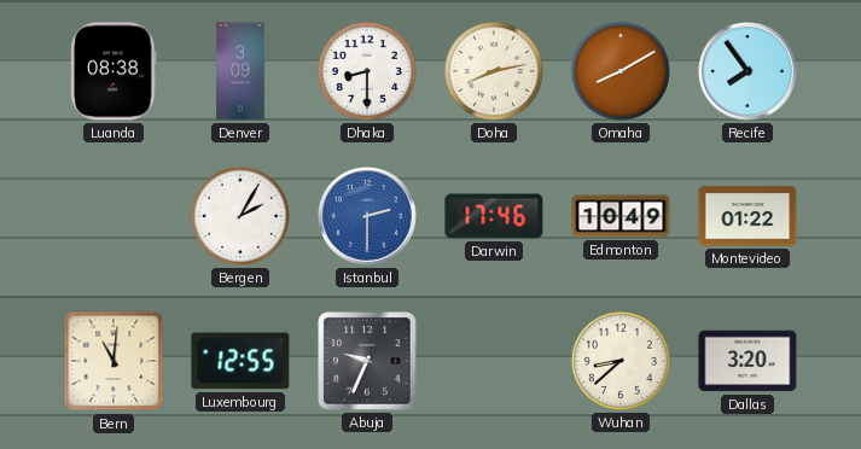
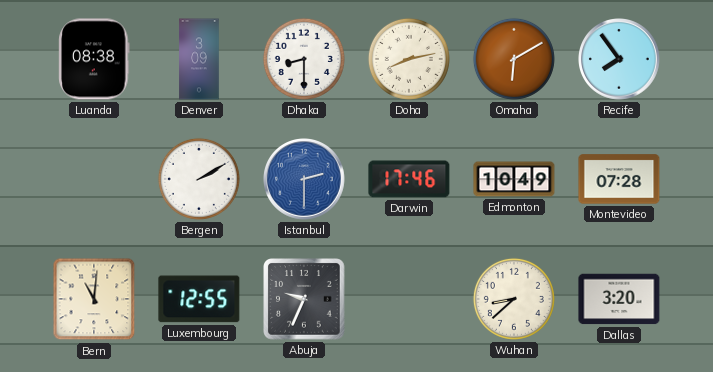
Omaha: 8:10 -> 6:10
Bergen: 2:05 -> 2:10
Montevideo: 01:22 -> 07:28
